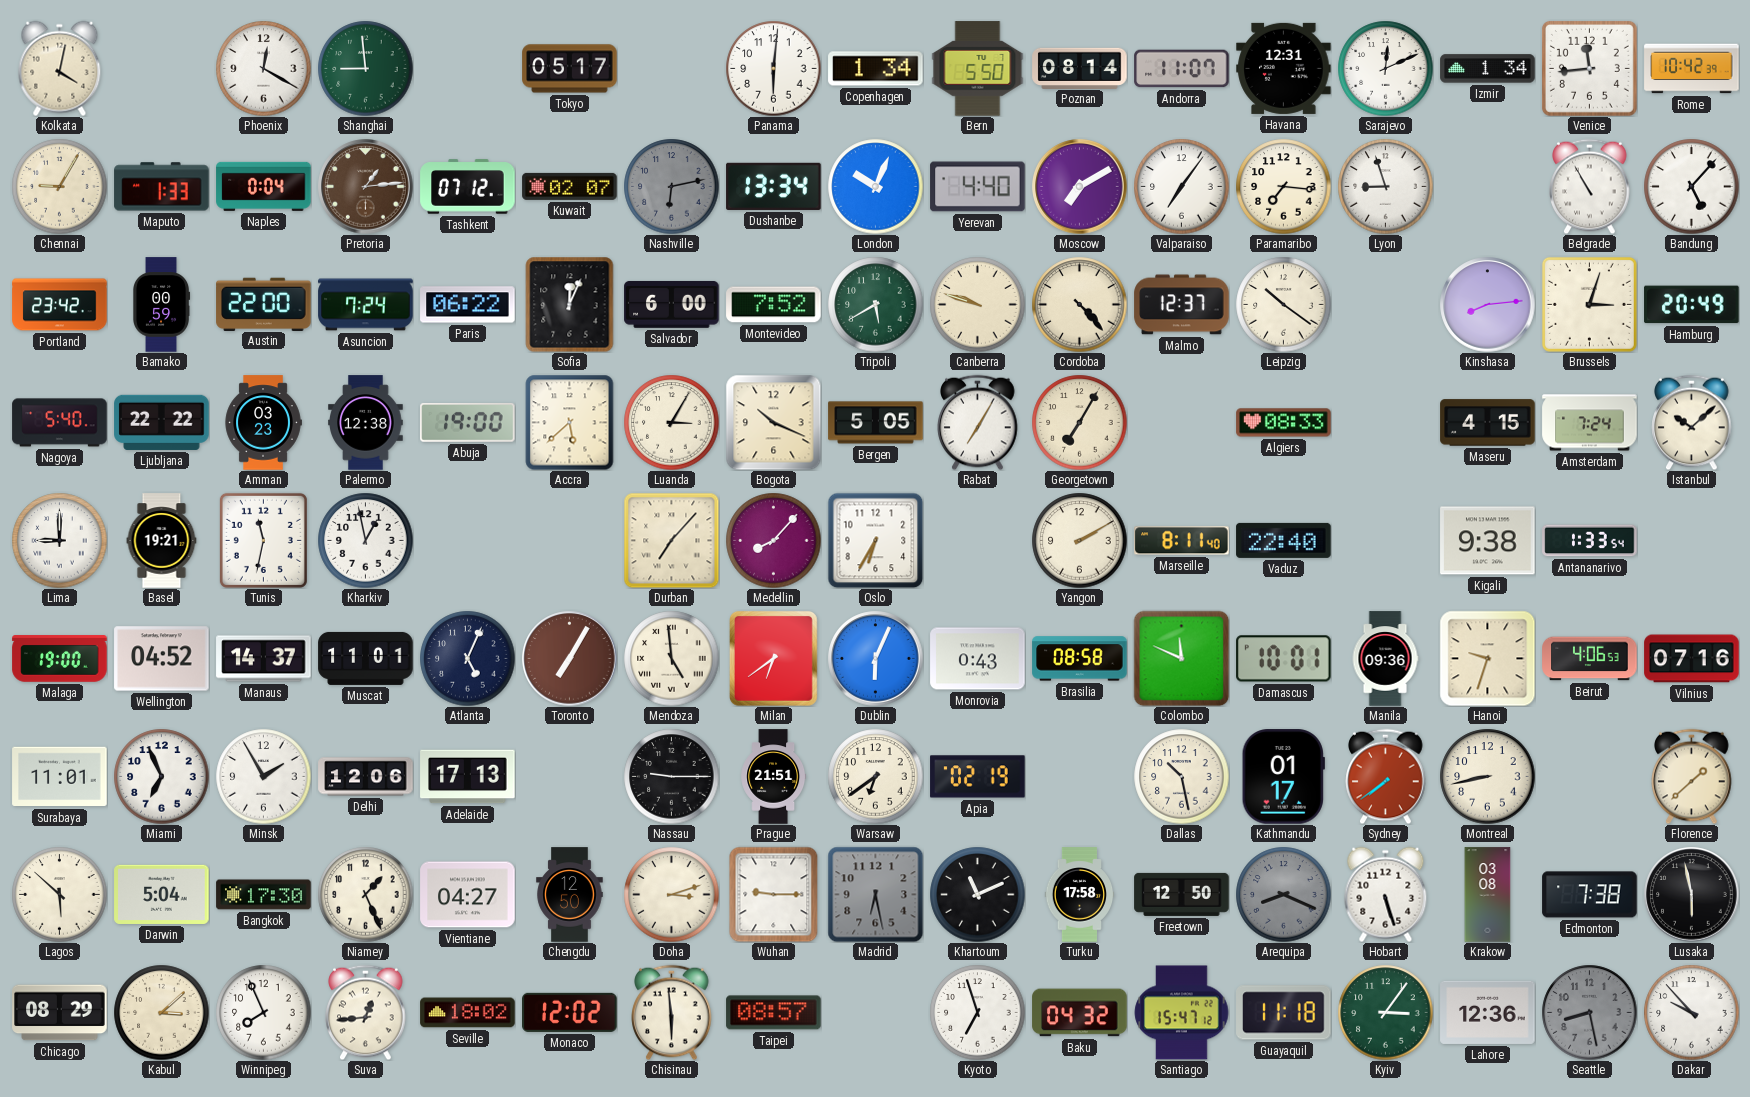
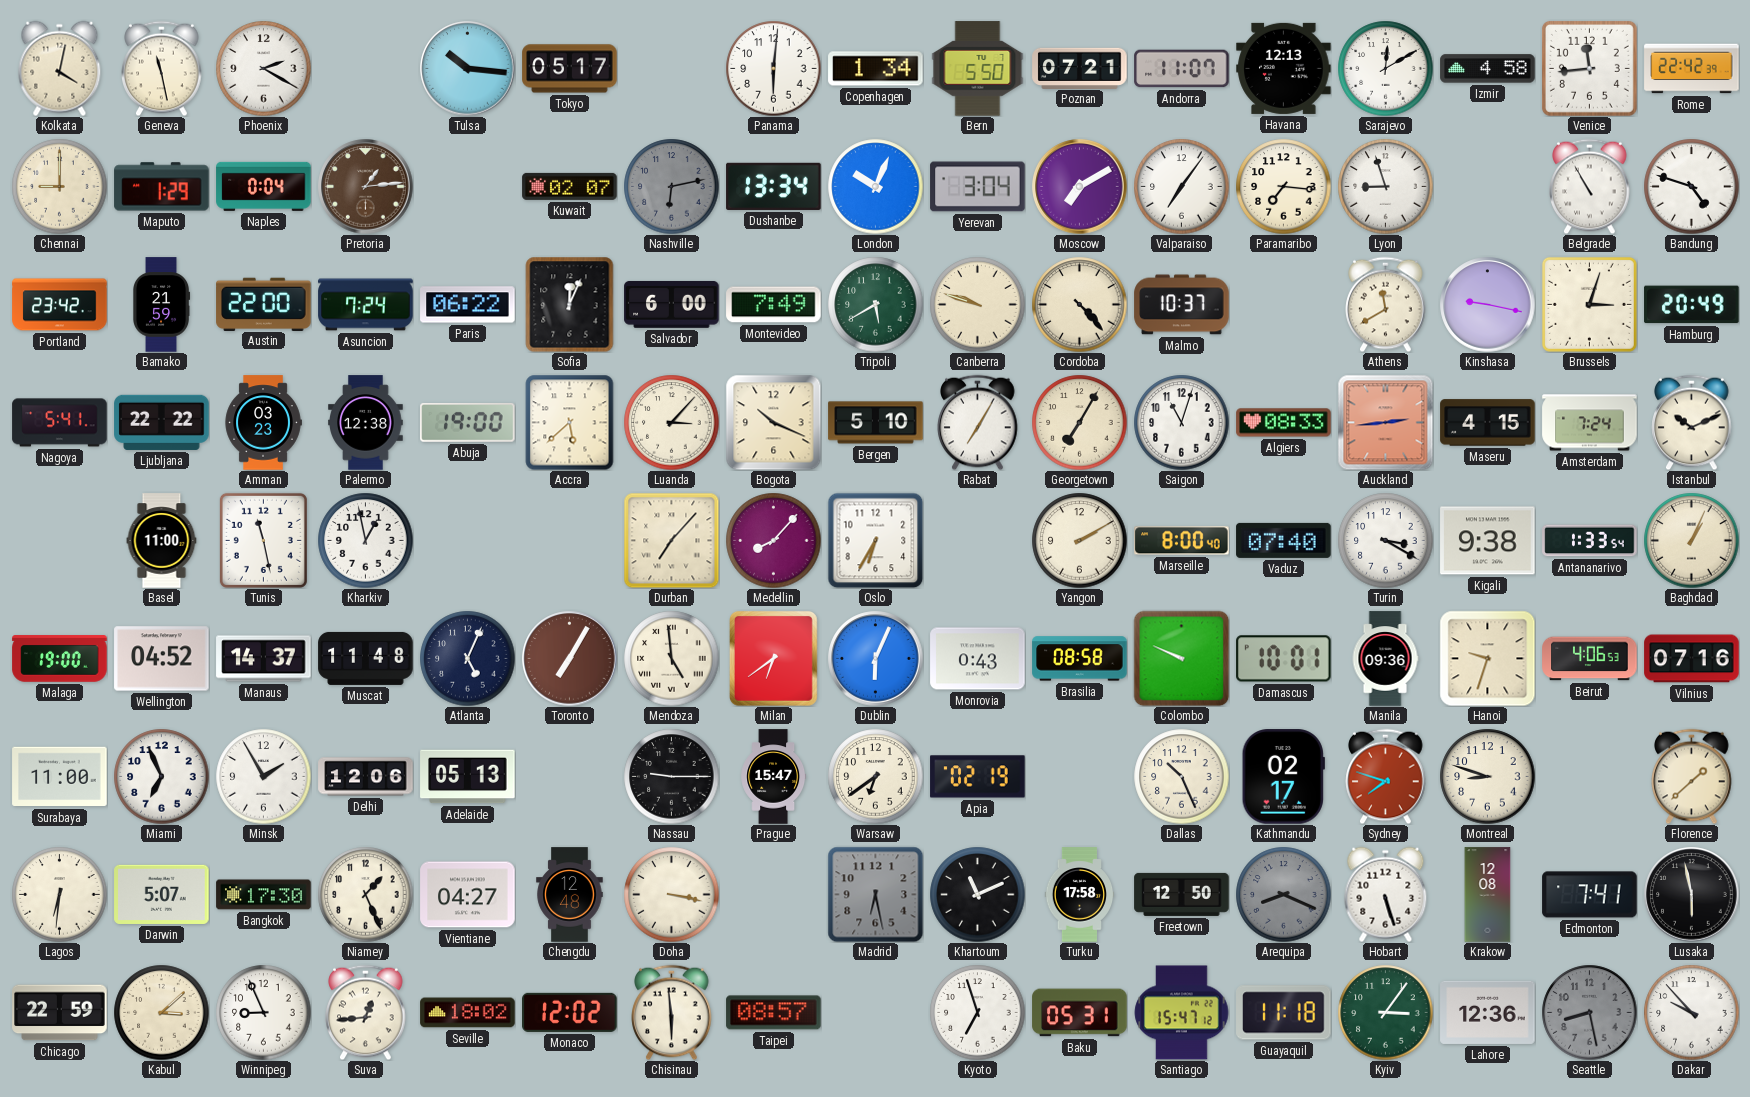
Geneva: none -> 11:28
Phoenix: 12:20 -> 2:20
Shanghai: 8:59 -> none
Tulsa: none -> 10:16
Poznan: 08:14 -> 07:21
Havana: 12:31 -> 12:13
Sarajevo: 12:11 -> 12:10
Izmir: 1:34 -> 4:58
Rome: 10:42 -> 22:42
Chennai: 9:05 -> 9:00
Maputo: 1:33 -> 1:29
Tashkent: 07:12 -> none
Yerevan: 4:40 -> 3:04
Bandung: 5:07 -> 4:48
Bamako: 00:59 -> 21:59
Montevideo: 7:52 -> 7:49
Malmo: 12:37 -> 10:37
Leipzig: 10:21 -> none
Athens: none -> 11:40
Kinshasa: 8:14 -> 9:17
Nagoya: 5:40 -> 5:41
Luanda: 3:05 -> 3:07
Bergen: 5:05 -> 5:10
Saigon: none -> 11:03
Auckland: none -> 2:44
Istanbul: 10:08 -> 10:11
Lima: 9:00 -> none
Basel: 19:21 -> 11:00
Tunis: 11:32 -> 11:28
Marseille: 8:11 -> 8:00
Vaduz: 22:40 -> 07:40
Turin: none -> 3:20
Baghdad: none -> 1:04
Muscat: 11:01 -> 11:48
Colombo: 11:49 -> 9:49
Surabaya: 11:01 -> 11:00
Adelaide: 17:13 -> 05:13
Prague: 21:51 -> 15:47
Dallas: 10:28 -> 10:26
Kathmandu: 01:17 -> 02:17
Sydney: 7:39 -> 7:48
Montreal: 8:43 -> 8:48
Lagos: 5:52 -> 6:31
Darwin: 5:04 -> 5:07
Chengdu: 12:50 -> 12:48
Doha: 3:12 -> 3:17
Wuhan: 9:15 -> none
Krakow: 03:08 -> 12:08
Edmonton: 7:38 -> 7:41
Chicago: 08:29 -> 22:59
Winnipeg: 7:56 -> 8:56
Baku: 04:32 -> 05:31
